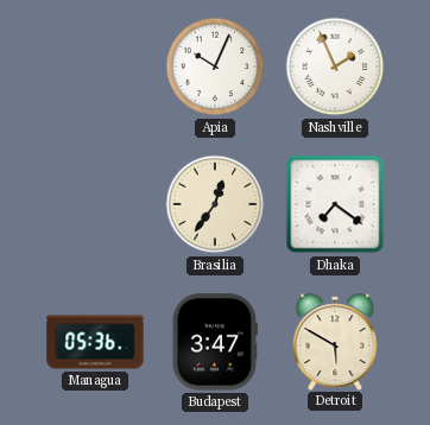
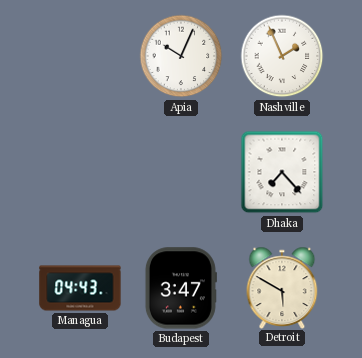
Brasilia: 12:36 -> none
Dhaka: 7:21 -> 7:23
Managua: 05:36 -> 04:43
